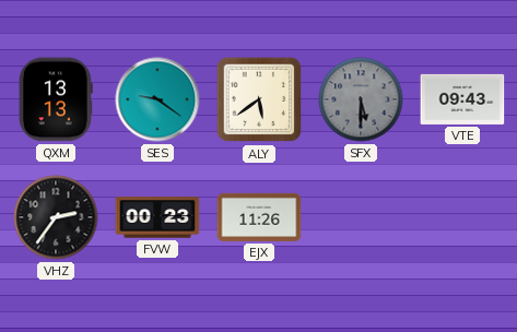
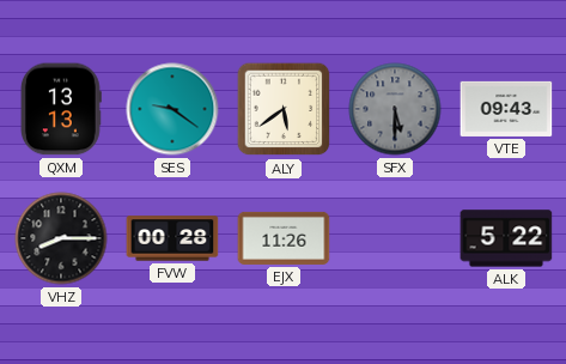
VHZ: 2:36 -> 8:15
FVW: 00:23 -> 00:28
ALK: none -> 5:22
